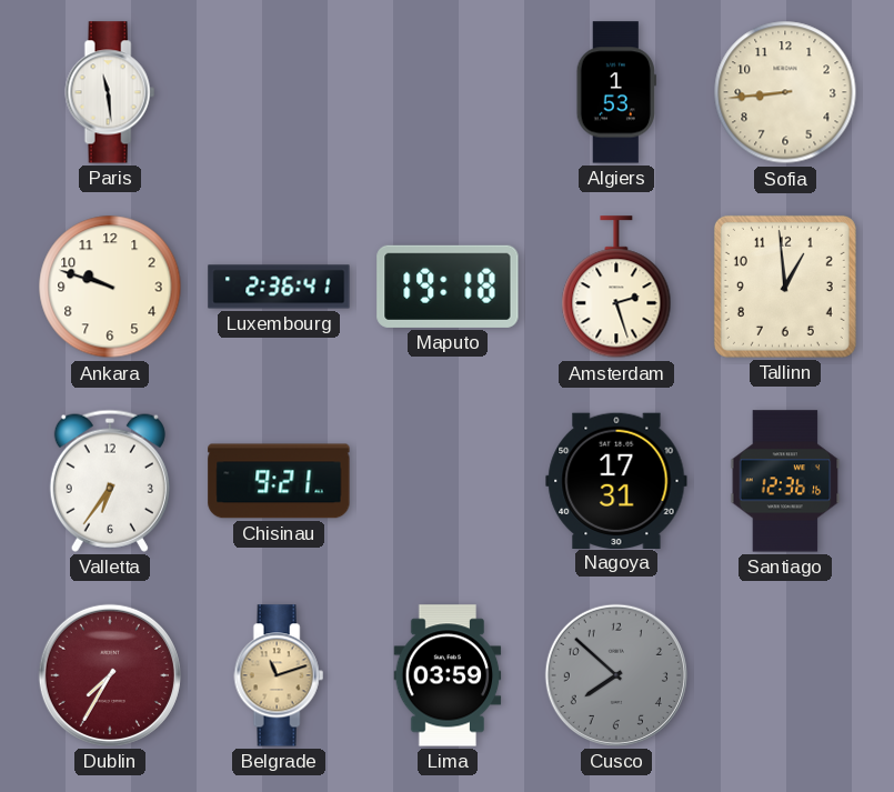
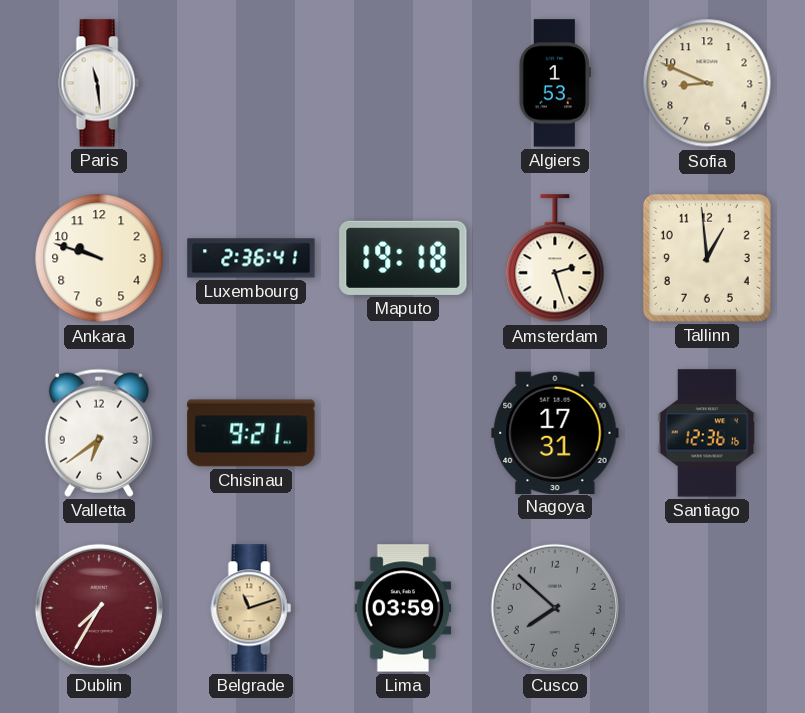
Sofia: 8:44 -> 8:49
Valletta: 6:36 -> 6:39
